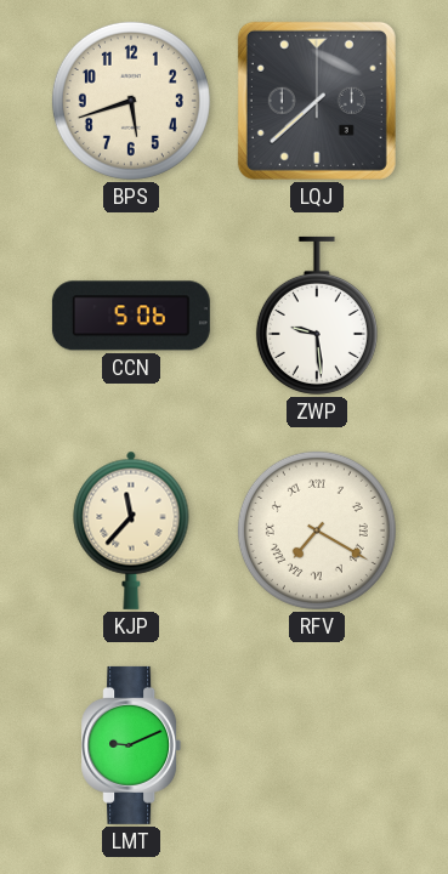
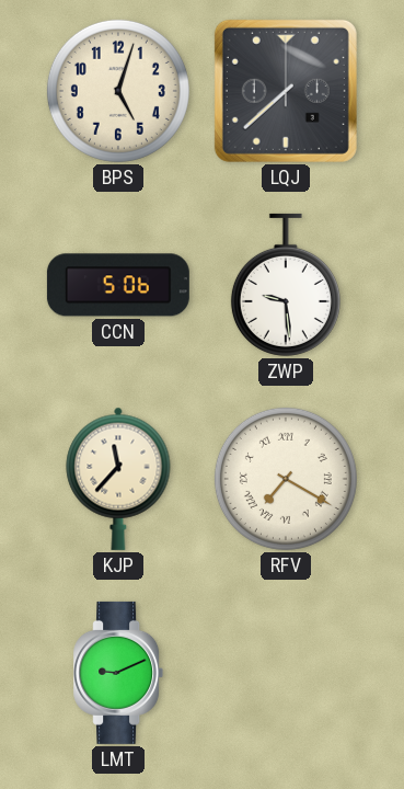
BPS: 5:42 -> 5:03
